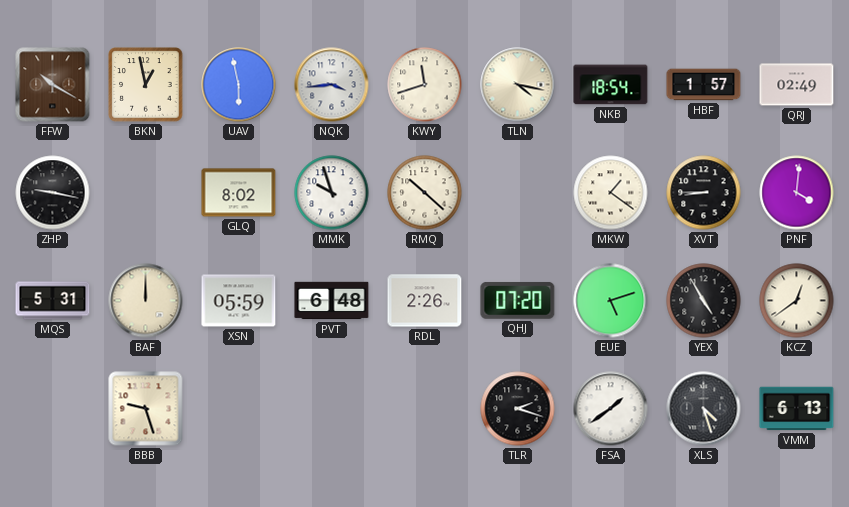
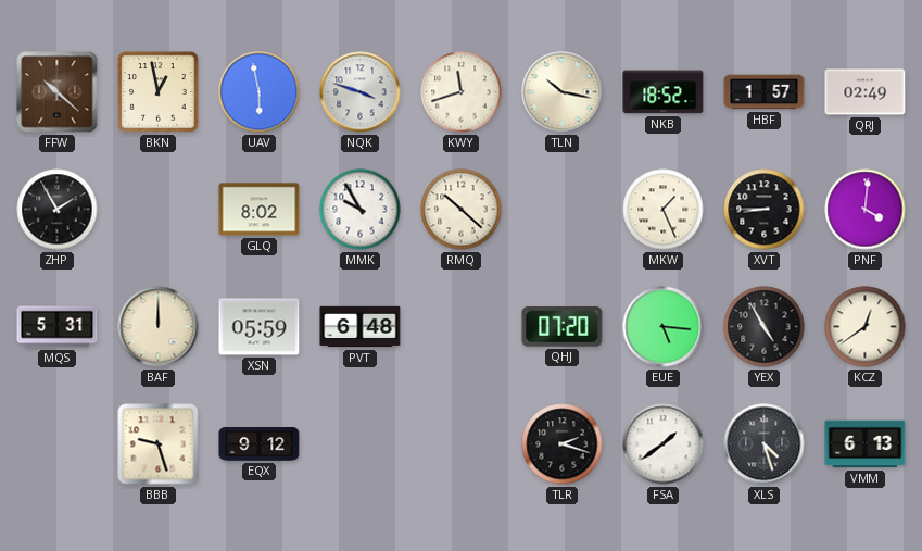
FFW: 10:20 -> 10:22
NQK: 3:44 -> 3:48
TLN: 4:17 -> 10:17
NKB: 18:54 -> 18:52
ZHP: 9:17 -> 1:55
MMK: 9:57 -> 9:55
MKW: 1:21 -> 1:26
RDL: 2:26 -> none
EUE: 5:12 -> 5:16
EQX: none -> 9:12
